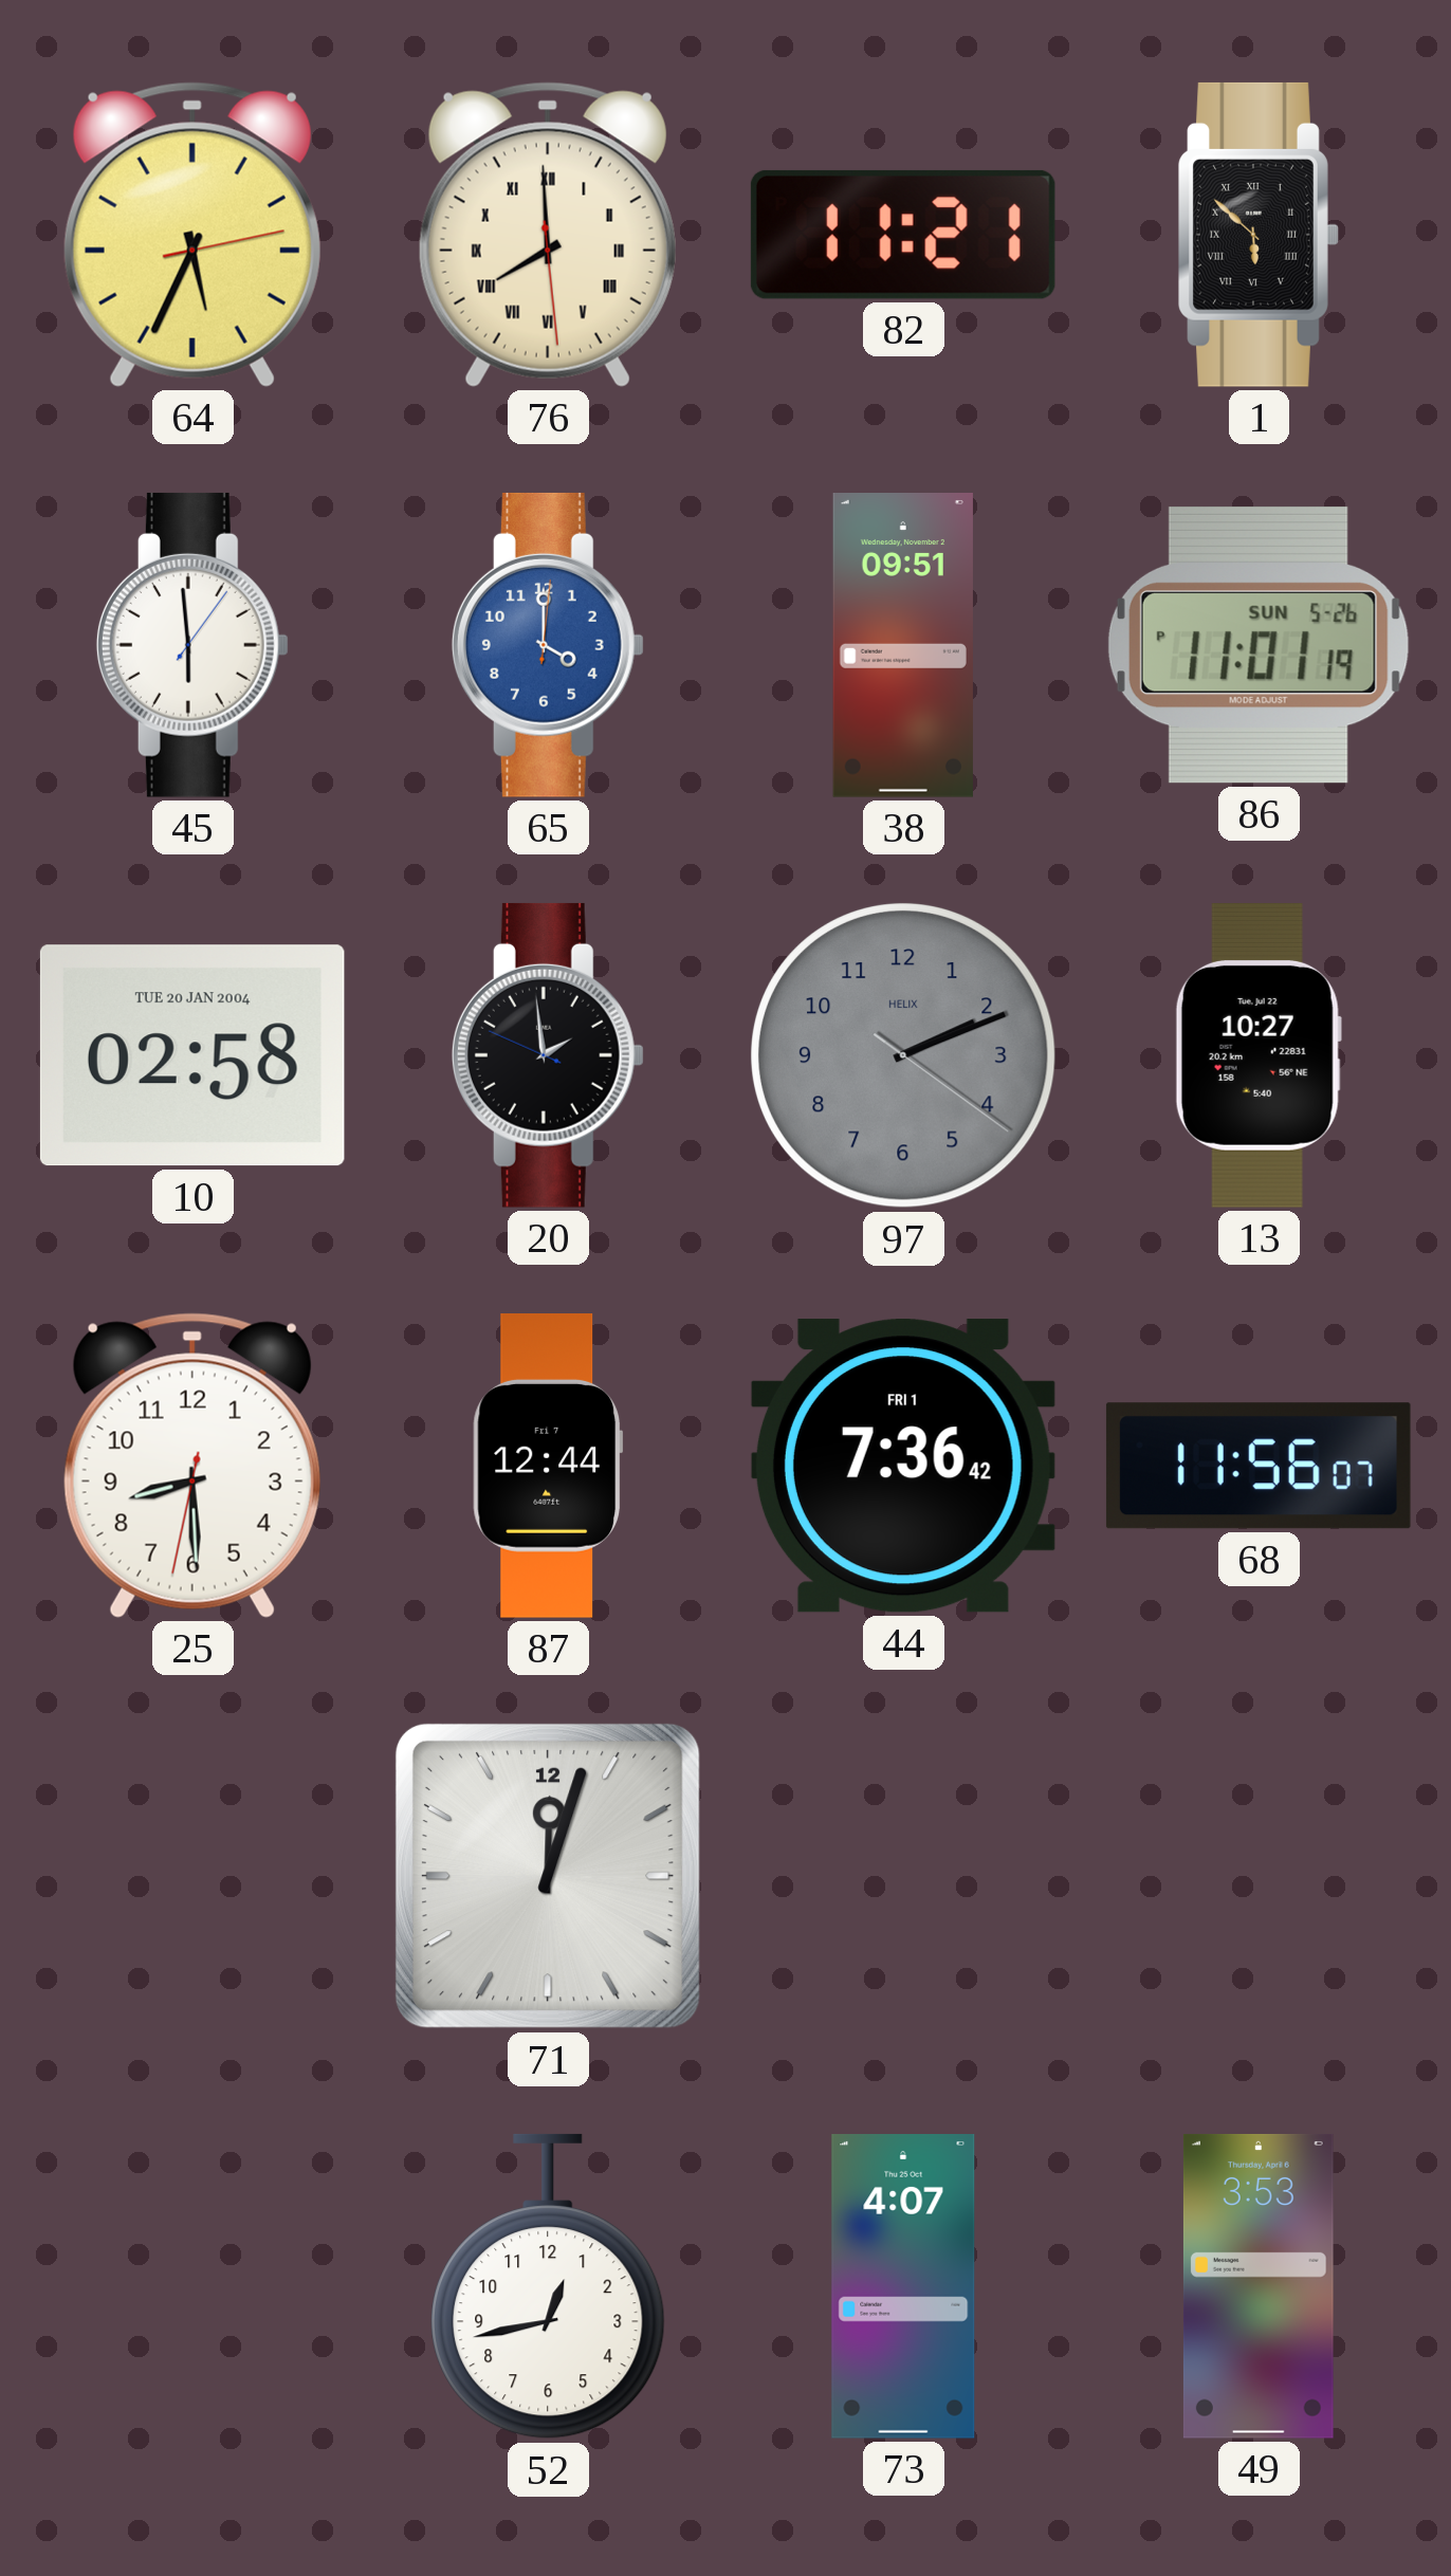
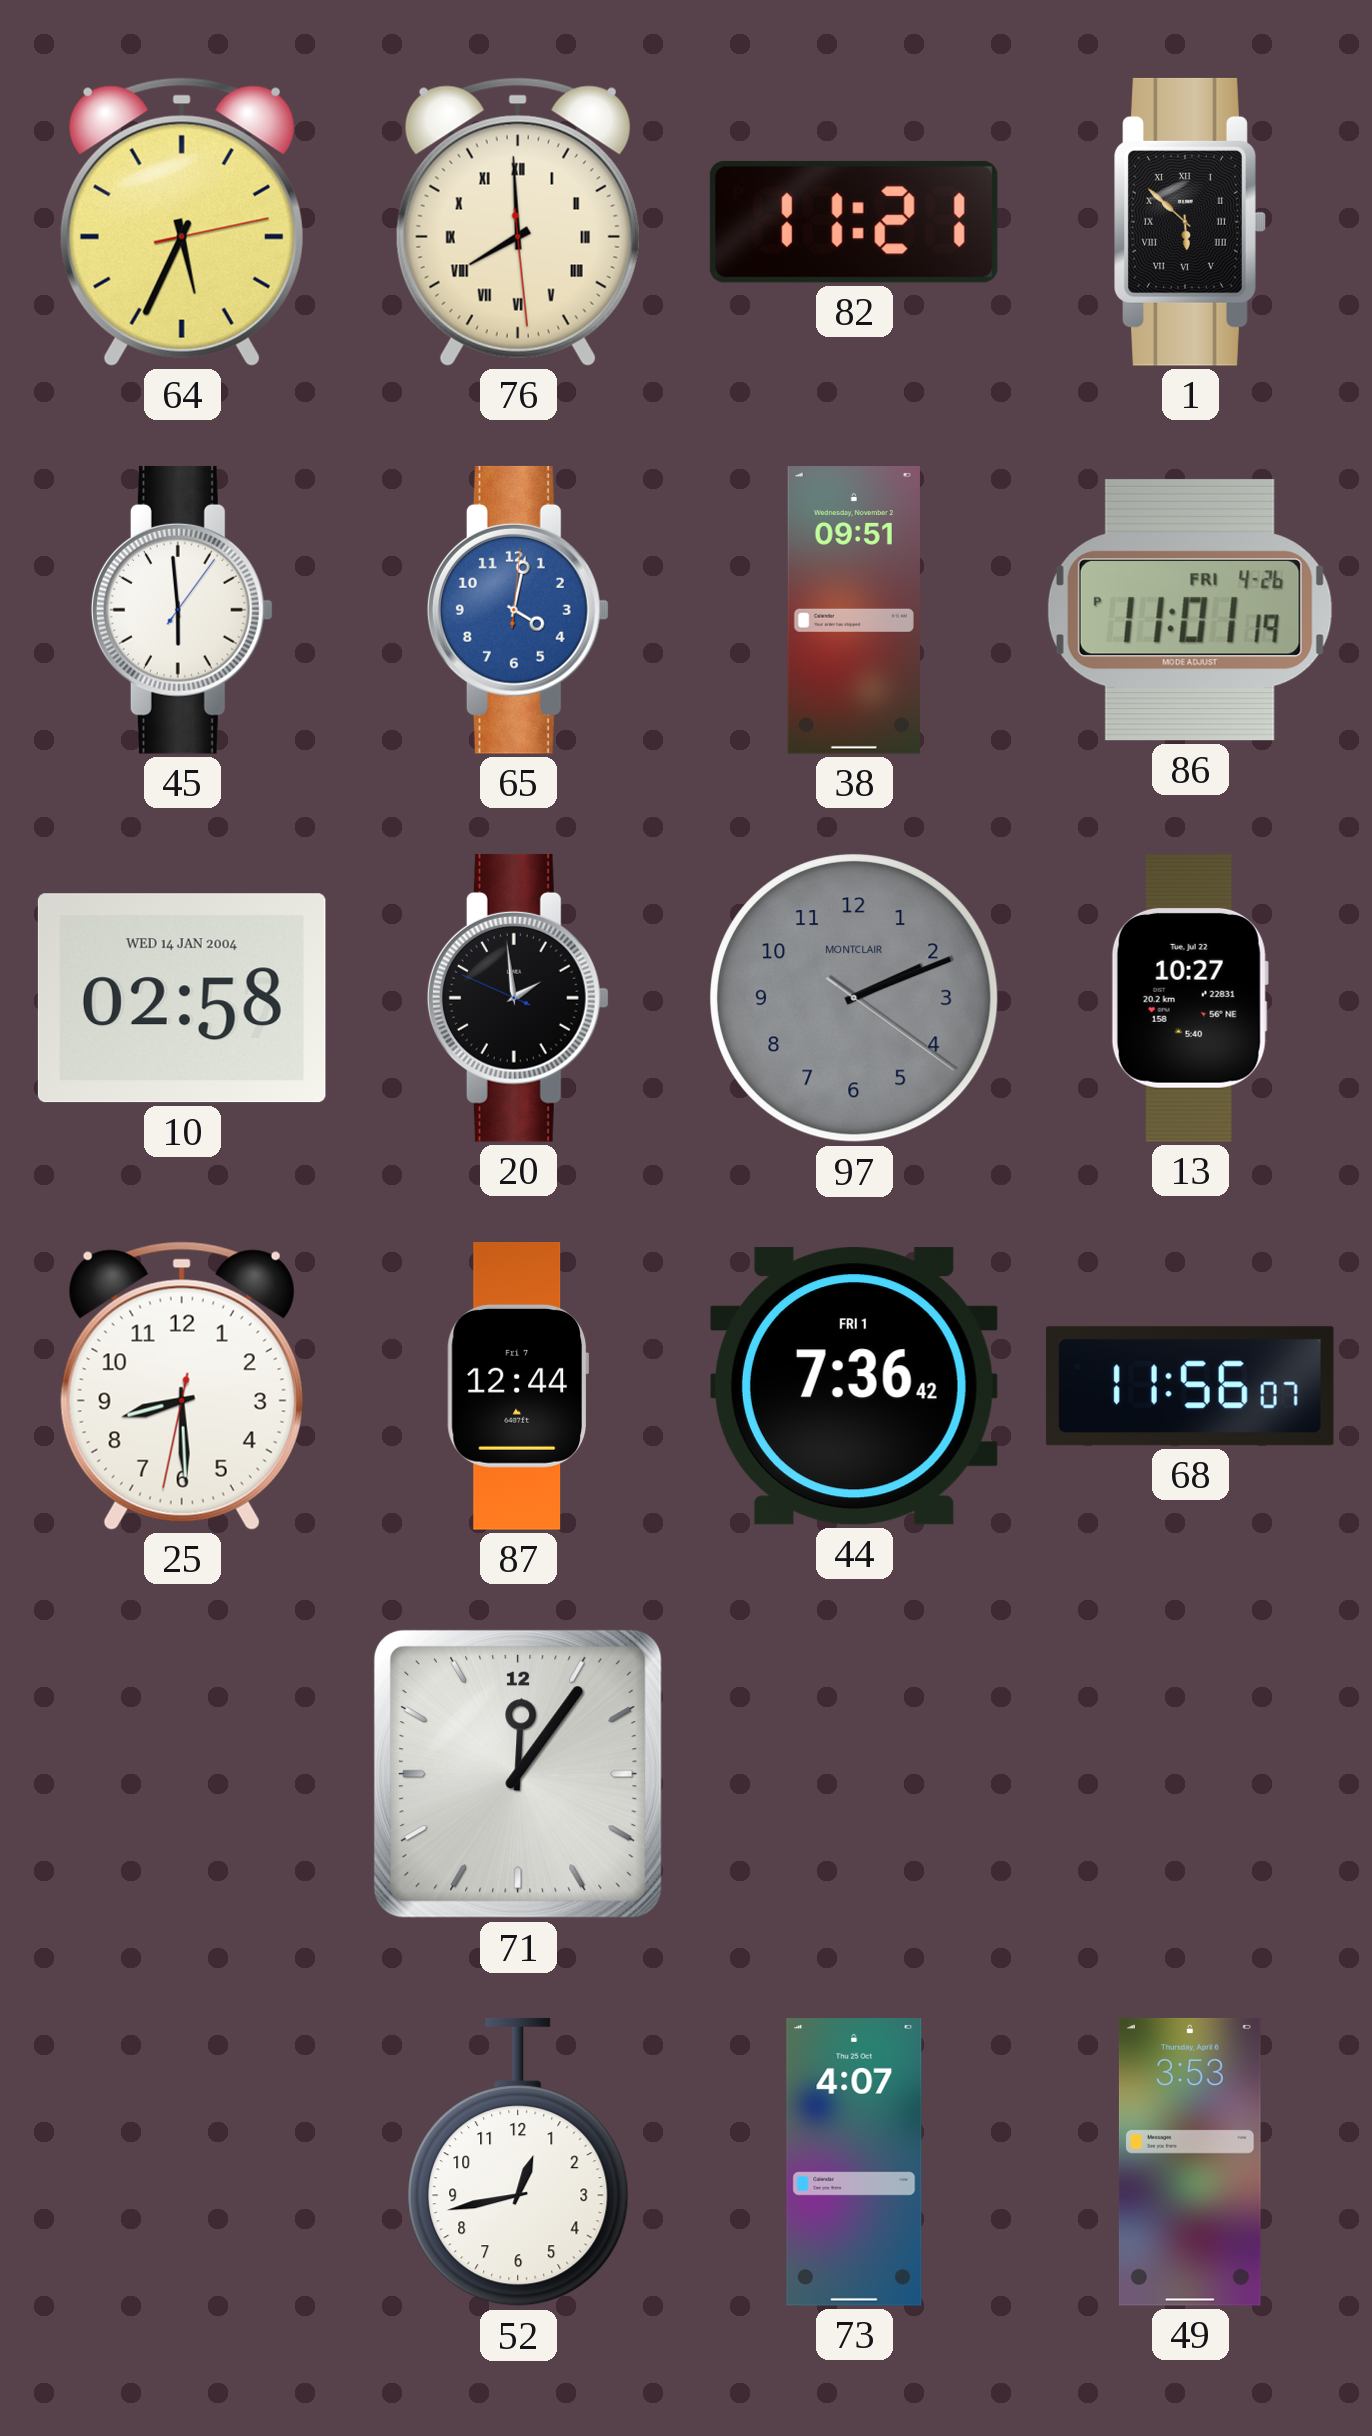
65: 4:00 -> 4:02
86 date: SUN 5-26 -> FRI 4-26
10 date: TUE 20 JAN 2004 -> WED 14 JAN 2004
97 brand: HELIX -> MONTCLAIR
71: 12:03 -> 12:06
